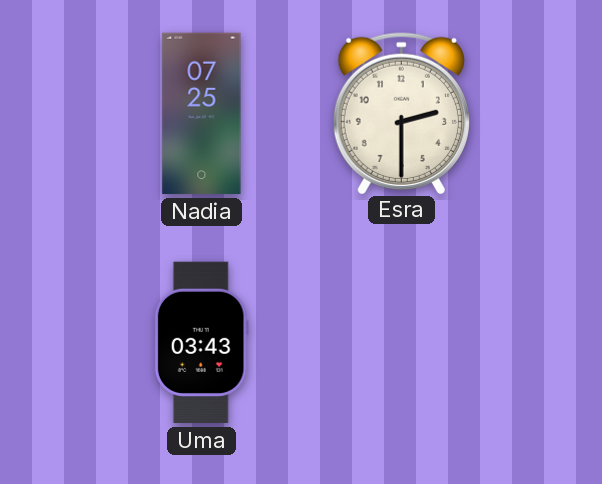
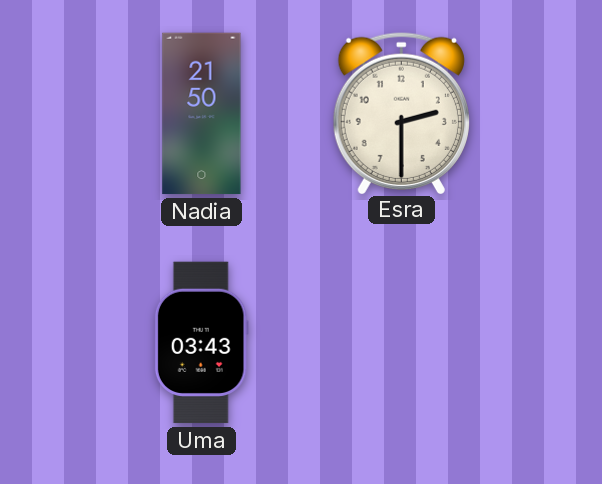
Nadia: 07:25 -> 21:50
